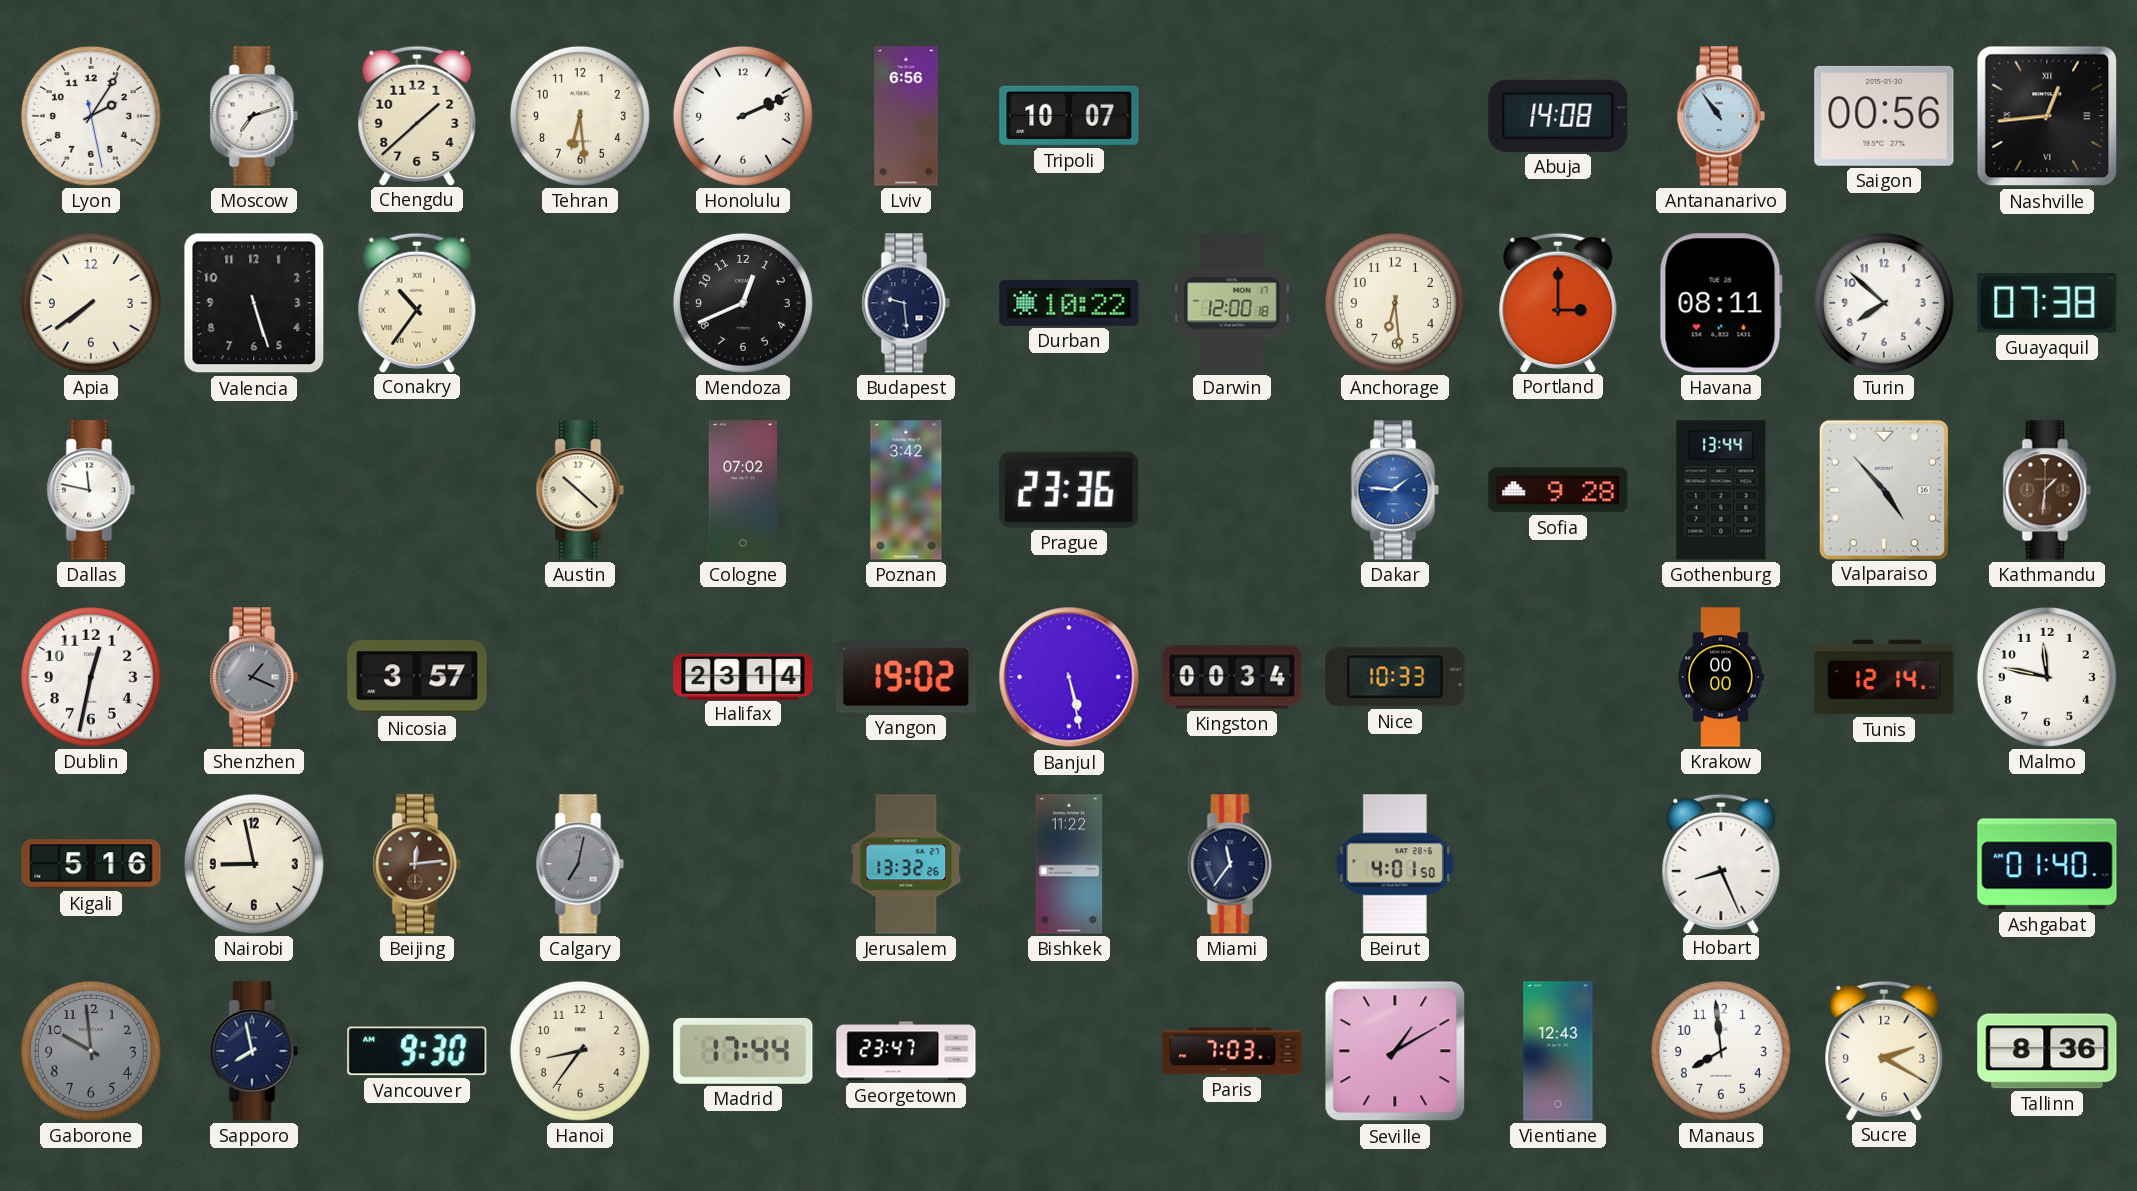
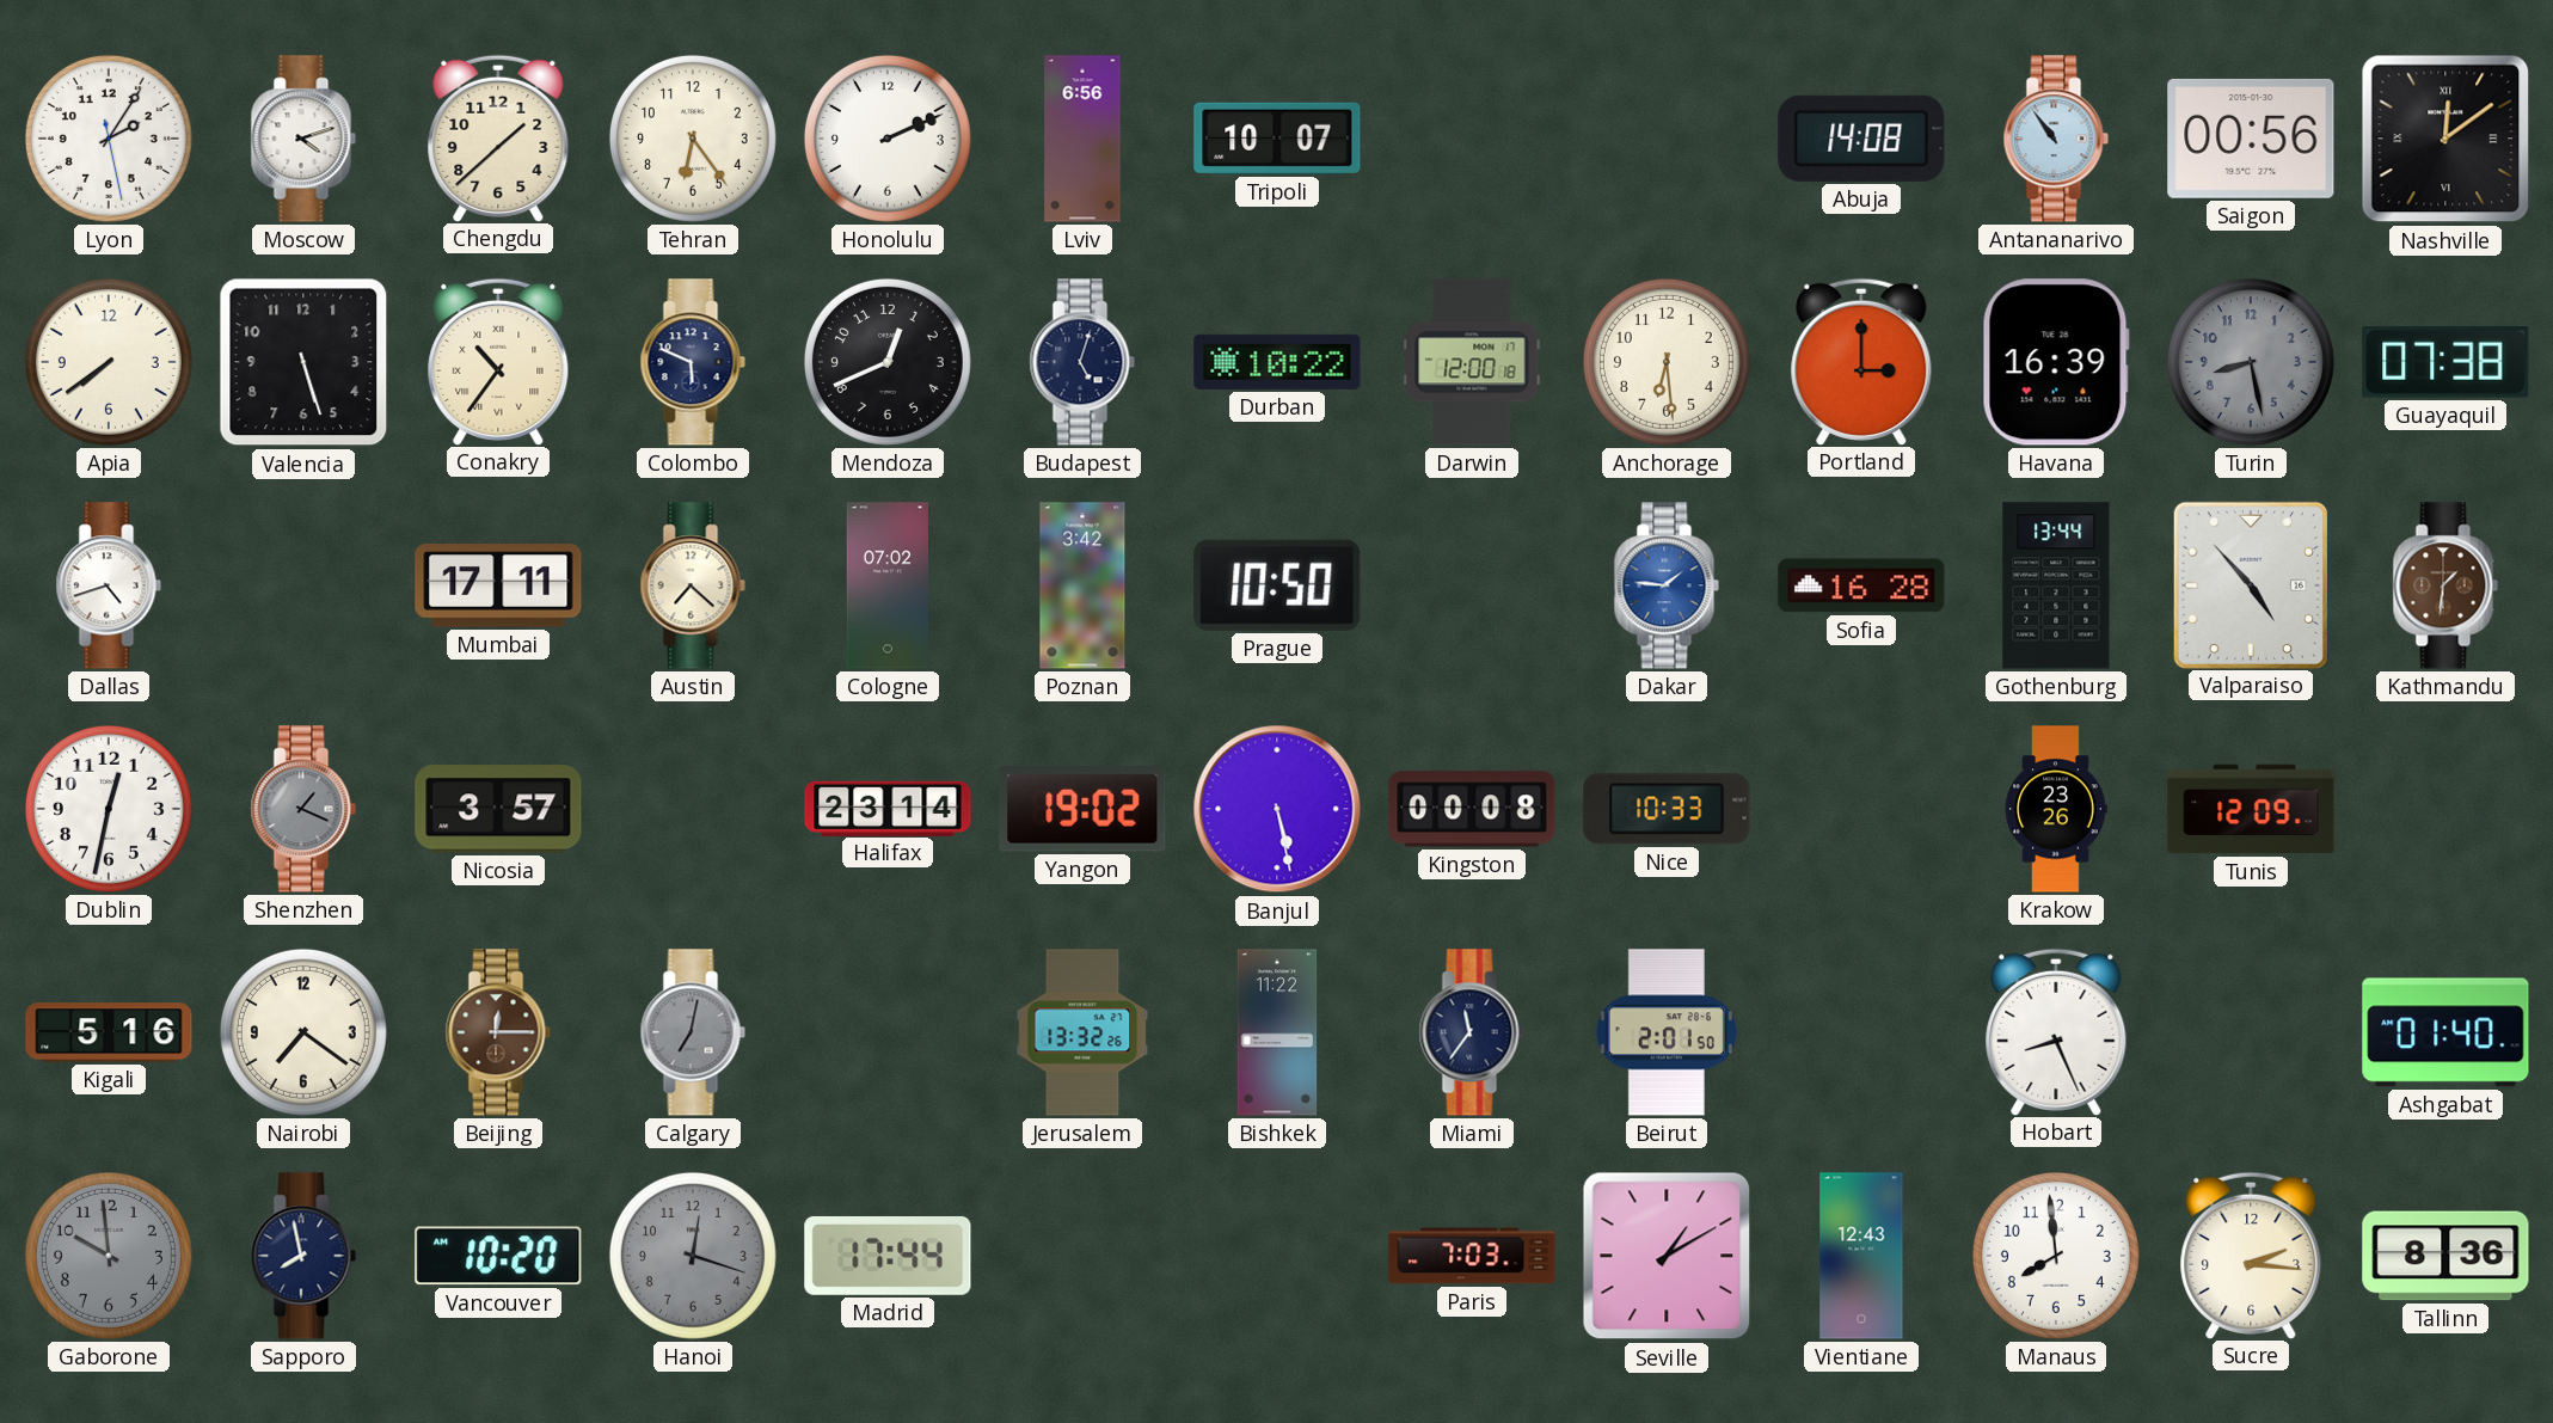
Moscow: 7:12 -> 4:12
Tehran: 6:29 -> 6:24
Nashville: 12:44 -> 12:09
Colombo: none -> 5:49
Budapest: 9:29 -> 5:03
Havana: 08:11 -> 16:39
Turin: 7:52 -> 8:28
Turin dial: white -> grey
Dallas: 11:47 -> 4:42
Mumbai: none -> 17:11
Austin: 10:22 -> 7:22
Prague: 23:36 -> 10:50
Sofia: 9:28 -> 16:28
Kingston: 00:34 -> 00:08
Krakow: 00:00 -> 23:26
Tunis: 12:14 -> 12:09
Malmo: 11:47 -> none
Nairobi: 8:58 -> 7:21
Beijing: 12:14 -> 12:15
Beirut: 4:01 -> 2:01
Vancouver: 9:30 -> 10:20
Hanoi: 8:36 -> 12:18
Hanoi dial: cream -> grey
Georgetown: 23:47 -> none
Sucre: 2:20 -> 2:16
